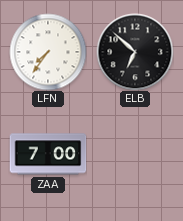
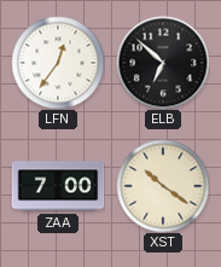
LFN: 7:36 -> 12:36
XST: none -> 10:21
